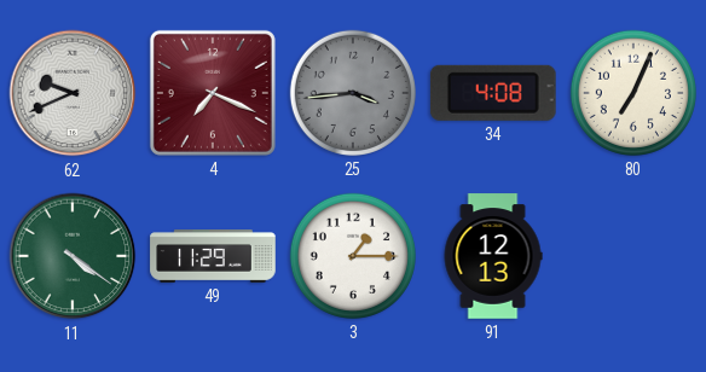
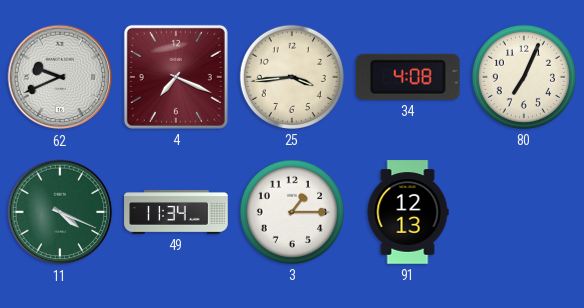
25 dial: grey -> cream
11: 4:21 -> 4:19
49: 11:29 -> 11:34
